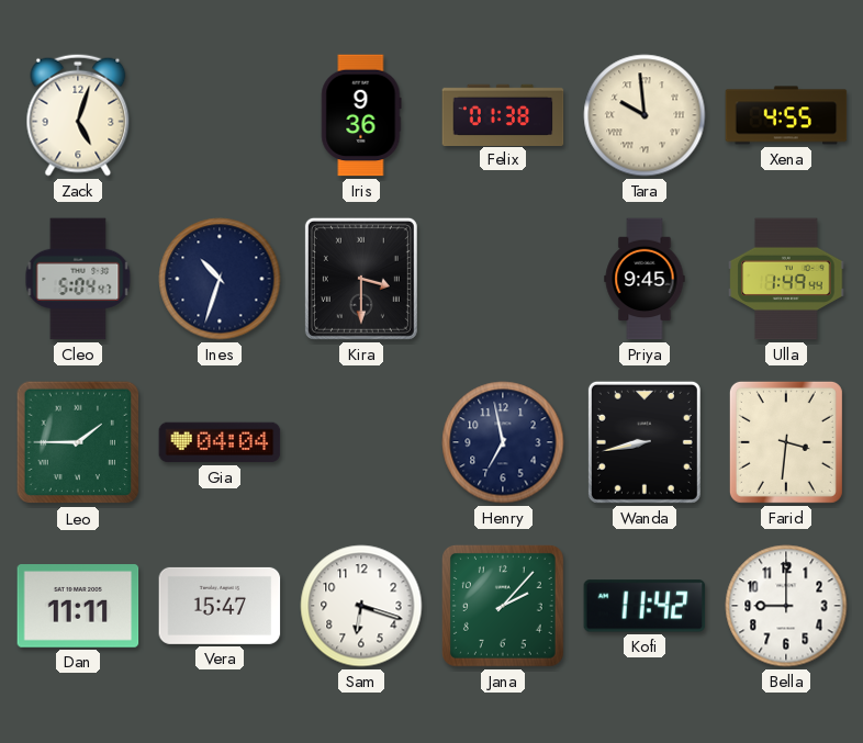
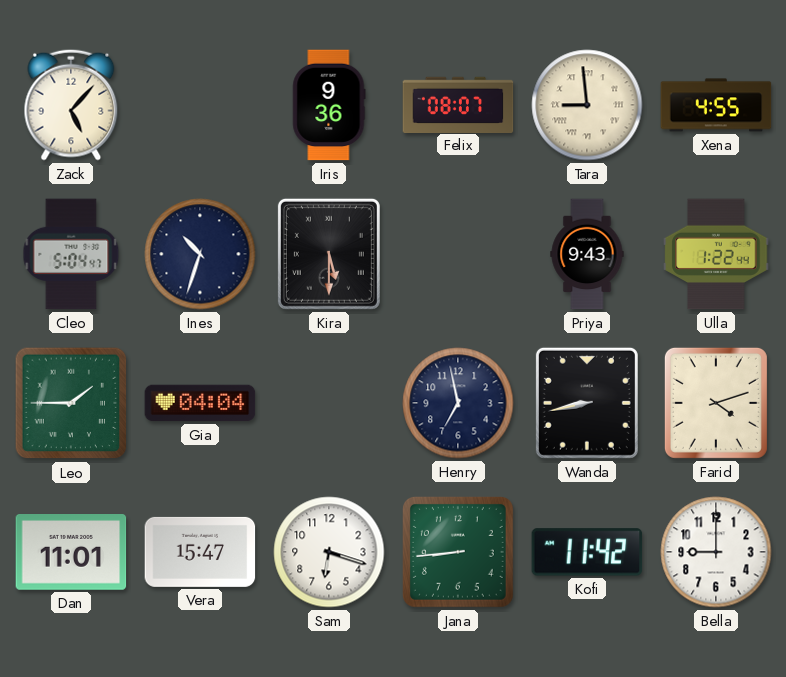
Zack: 5:03 -> 5:07
Felix: 01:38 -> 08:07
Tara: 9:59 -> 8:59
Kira: 3:30 -> 5:30
Priya: 9:45 -> 9:43
Ulla: 1:49 -> 1:22
Farid: 3:31 -> 4:12
Dan: 11:11 -> 11:01
Jana: 2:07 -> 8:44
